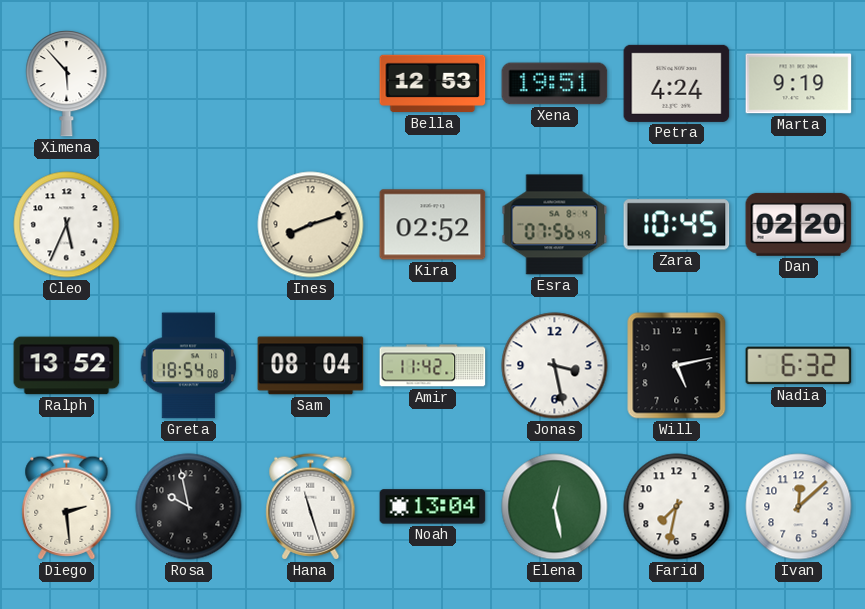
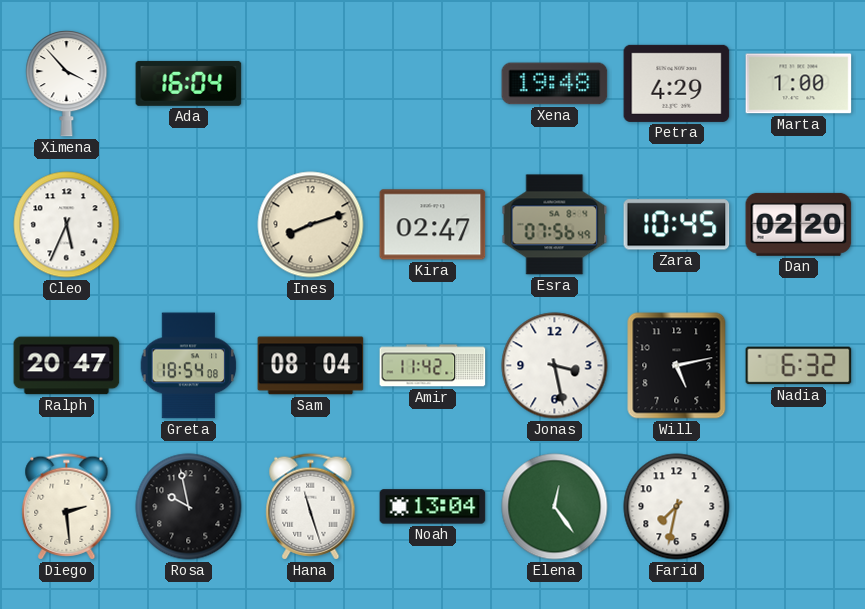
Ximena: 5:53 -> 3:53
Ada: none -> 16:04
Bella: 12:53 -> none
Xena: 19:51 -> 19:48
Petra: 4:24 -> 4:29
Marta: 9:19 -> 1:00
Kira: 02:52 -> 02:47
Ralph: 13:52 -> 20:47
Elena: 12:28 -> 12:24
Ivan: 12:08 -> none
